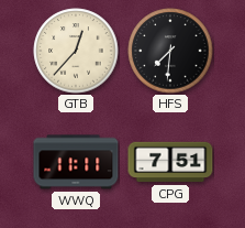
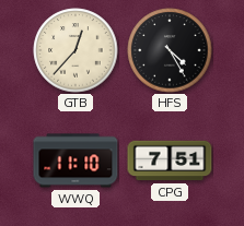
HFS: 7:31 -> 4:25
WWQ: 11:11 -> 11:10
